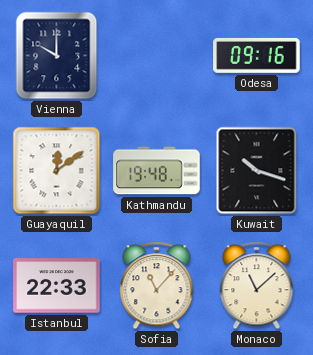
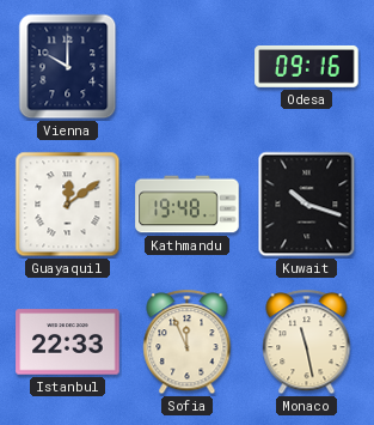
Sofia: 11:07 -> 11:56
Monaco: 11:08 -> 11:28
